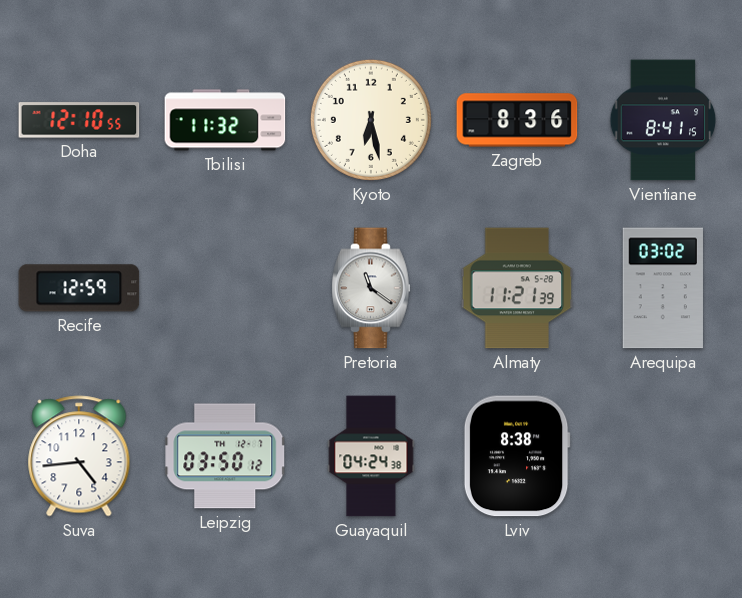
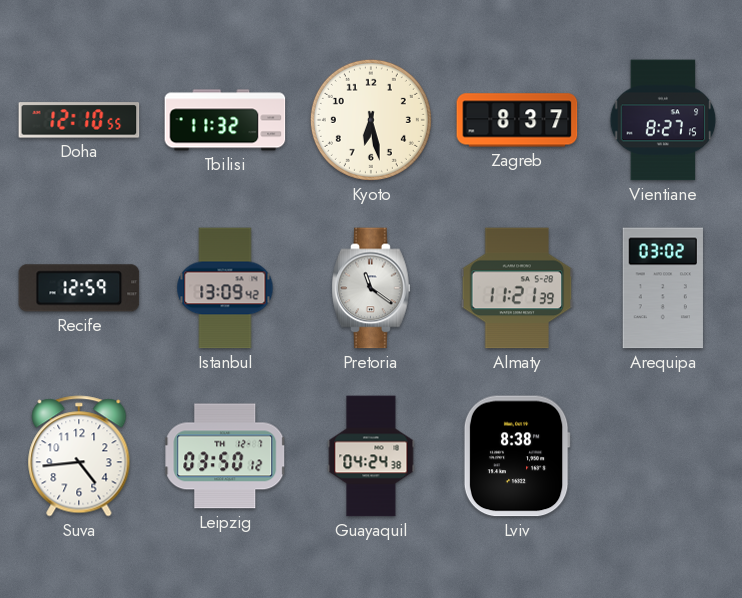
Zagreb: 8:36 -> 8:37
Vientiane: 8:41 -> 8:27
Istanbul: none -> 13:09
